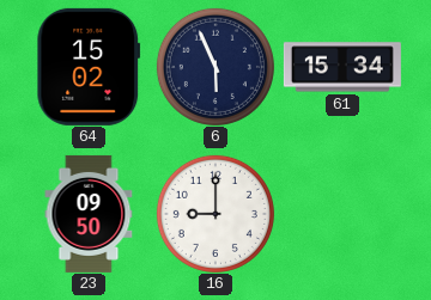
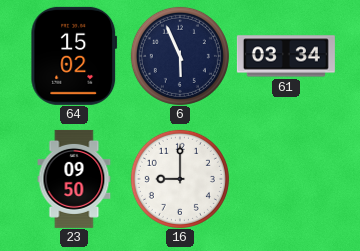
61: 15:34 -> 03:34
